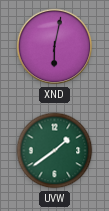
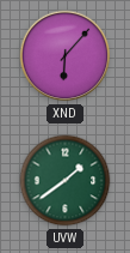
XND: 6:02 -> 6:07
